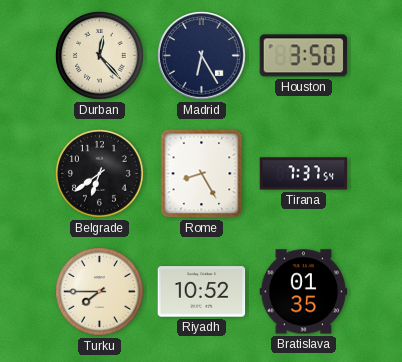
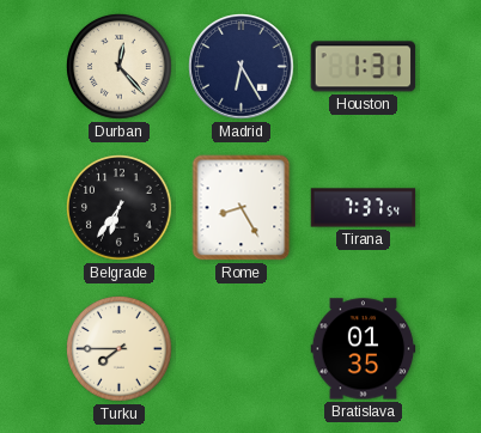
Houston: 3:50 -> 1:31
Belgrade: 6:39 -> 6:36
Riyadh: 10:52 -> none
